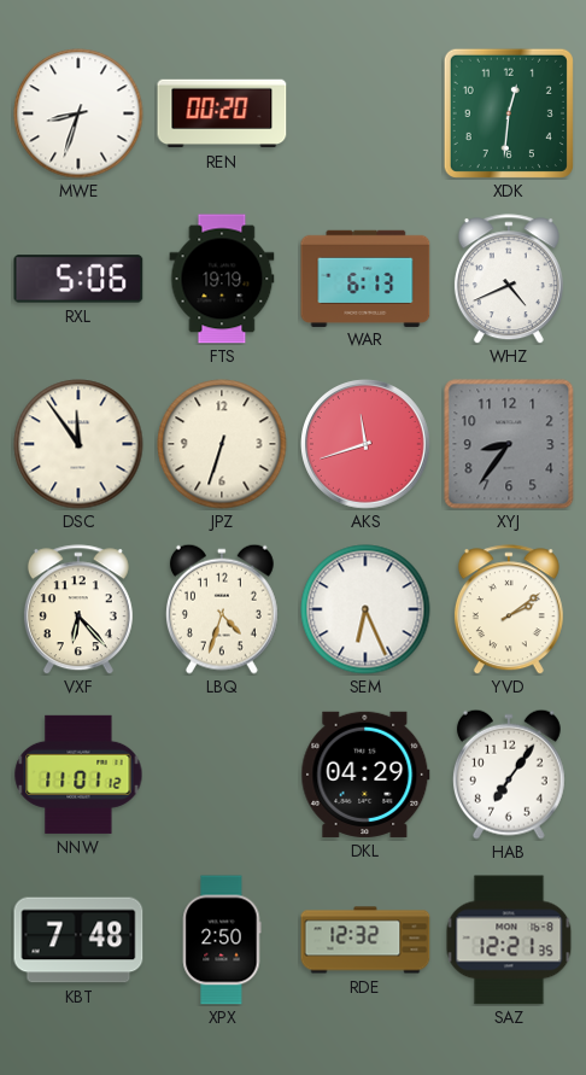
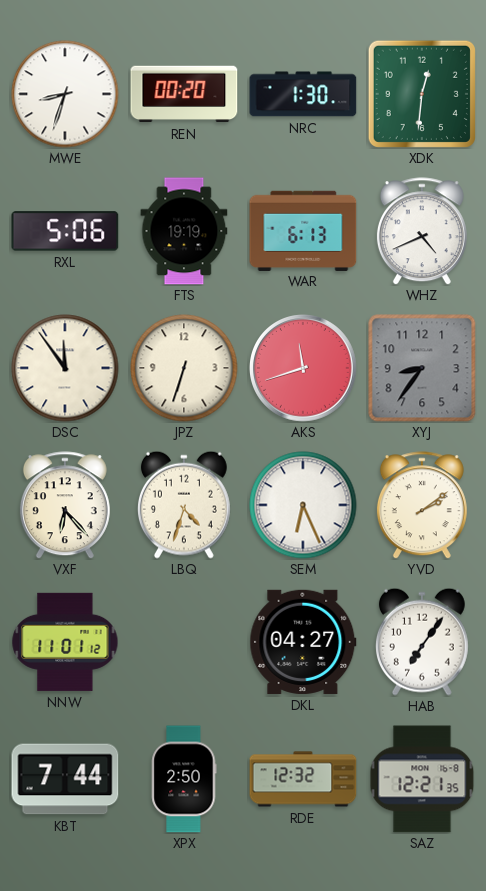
NRC: none -> 1:30
DKL: 04:29 -> 04:27
KBT: 7:48 -> 7:44
